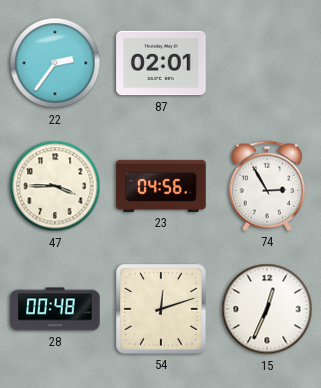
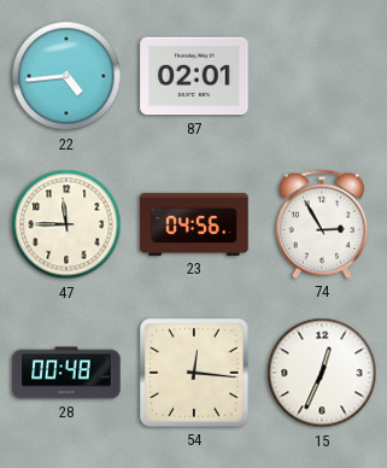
22: 2:36 -> 4:44
47: 3:45 -> 11:45
54: 12:12 -> 12:16
